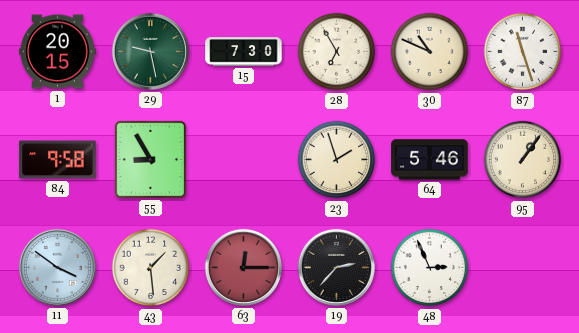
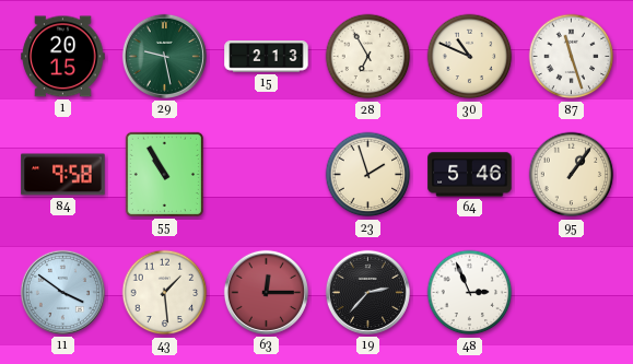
15: 7:30 -> 2:13
55: 8:55 -> 10:55
